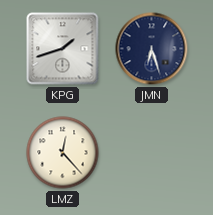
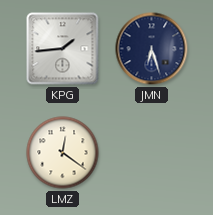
KPG: 1:42 -> 1:44
LMZ: 12:23 -> 12:21
